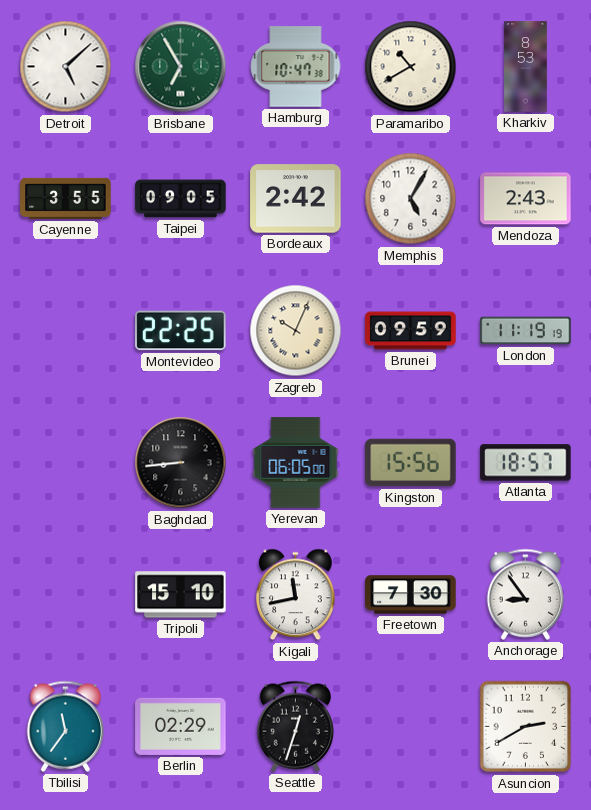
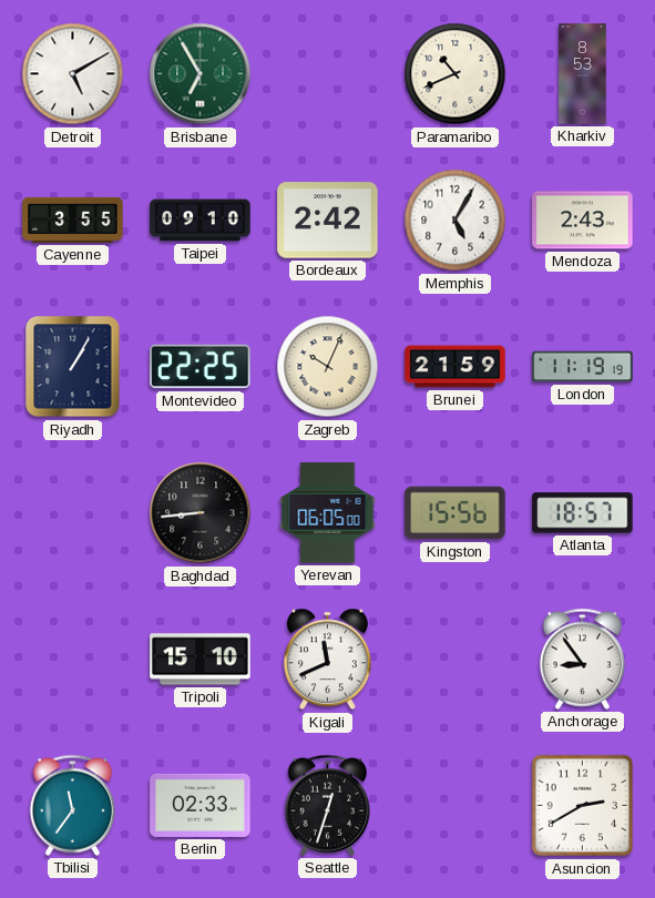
Detroit: 5:08 -> 5:10
Hamburg: 10:47 -> none
Paramaribo: 10:40 -> 10:41
Taipei: 09:05 -> 09:10
Riyadh: none -> 1:05
Brunei: 09:59 -> 21:59
Kigali: 11:43 -> 11:41
Freetown: 7:30 -> none
Berlin: 02:29 -> 02:33
